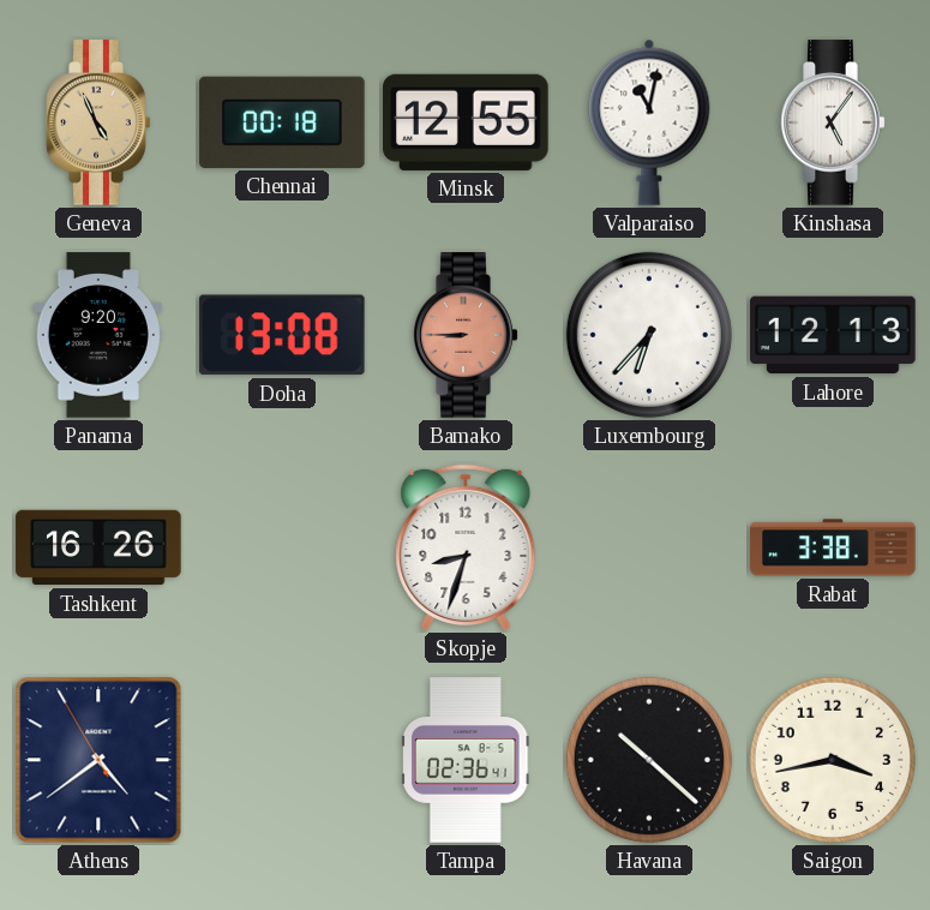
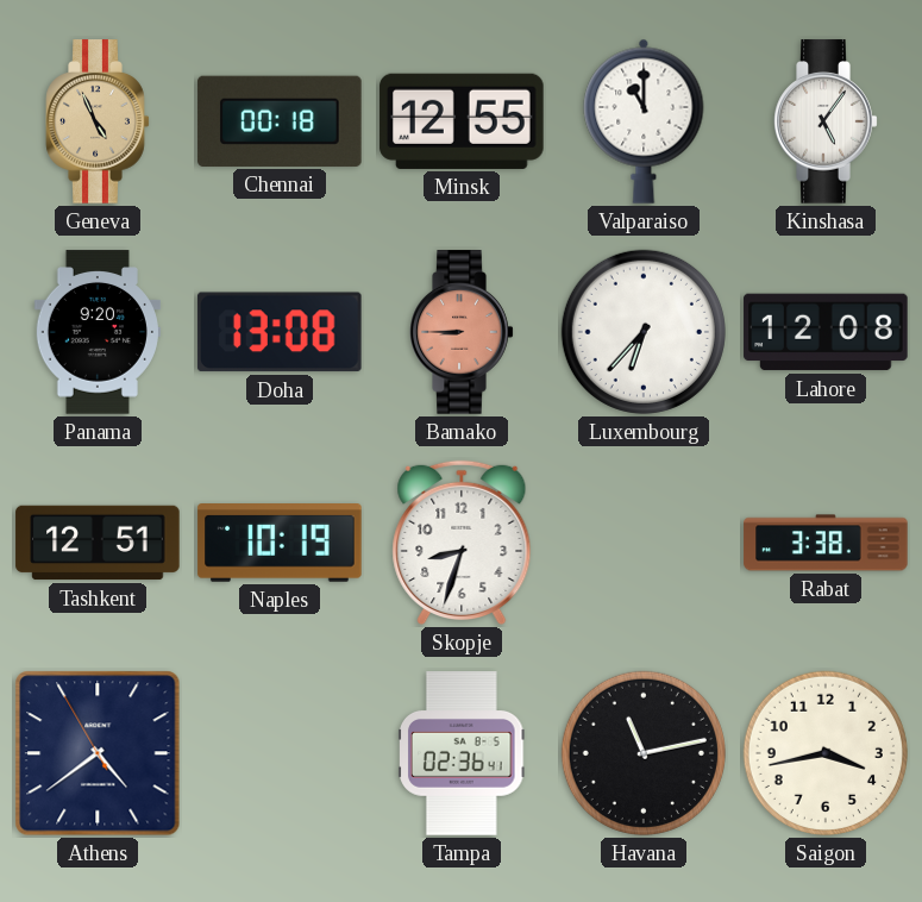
Valparaiso: 11:02 -> 11:00
Lahore: 12:13 -> 12:08
Tashkent: 16:26 -> 12:51
Naples: none -> 10:19
Havana: 10:22 -> 11:13
